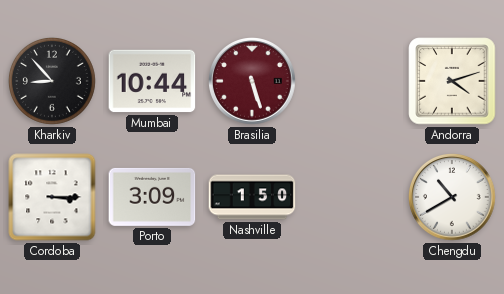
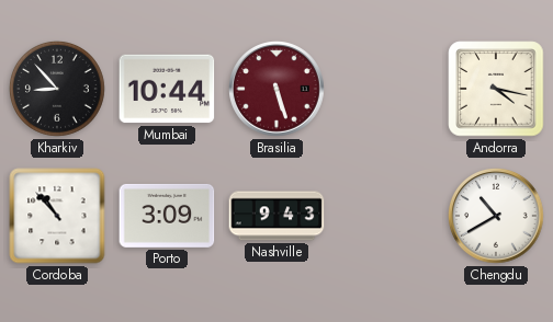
Andorra: 4:12 -> 4:17
Cordoba: 3:15 -> 10:53
Nashville: 1:50 -> 9:43
